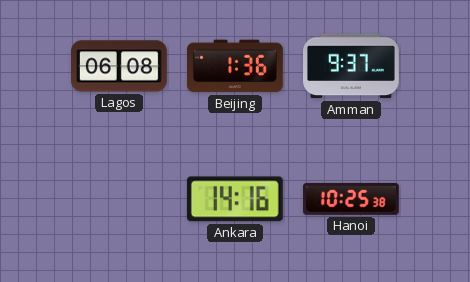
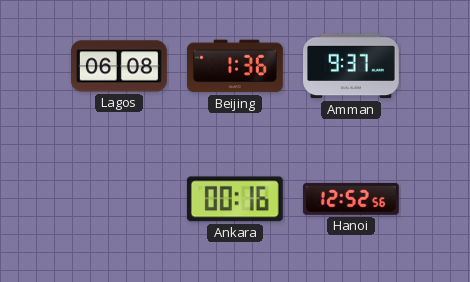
Ankara: 14:16 -> 00:16
Hanoi: 10:25 -> 12:52
